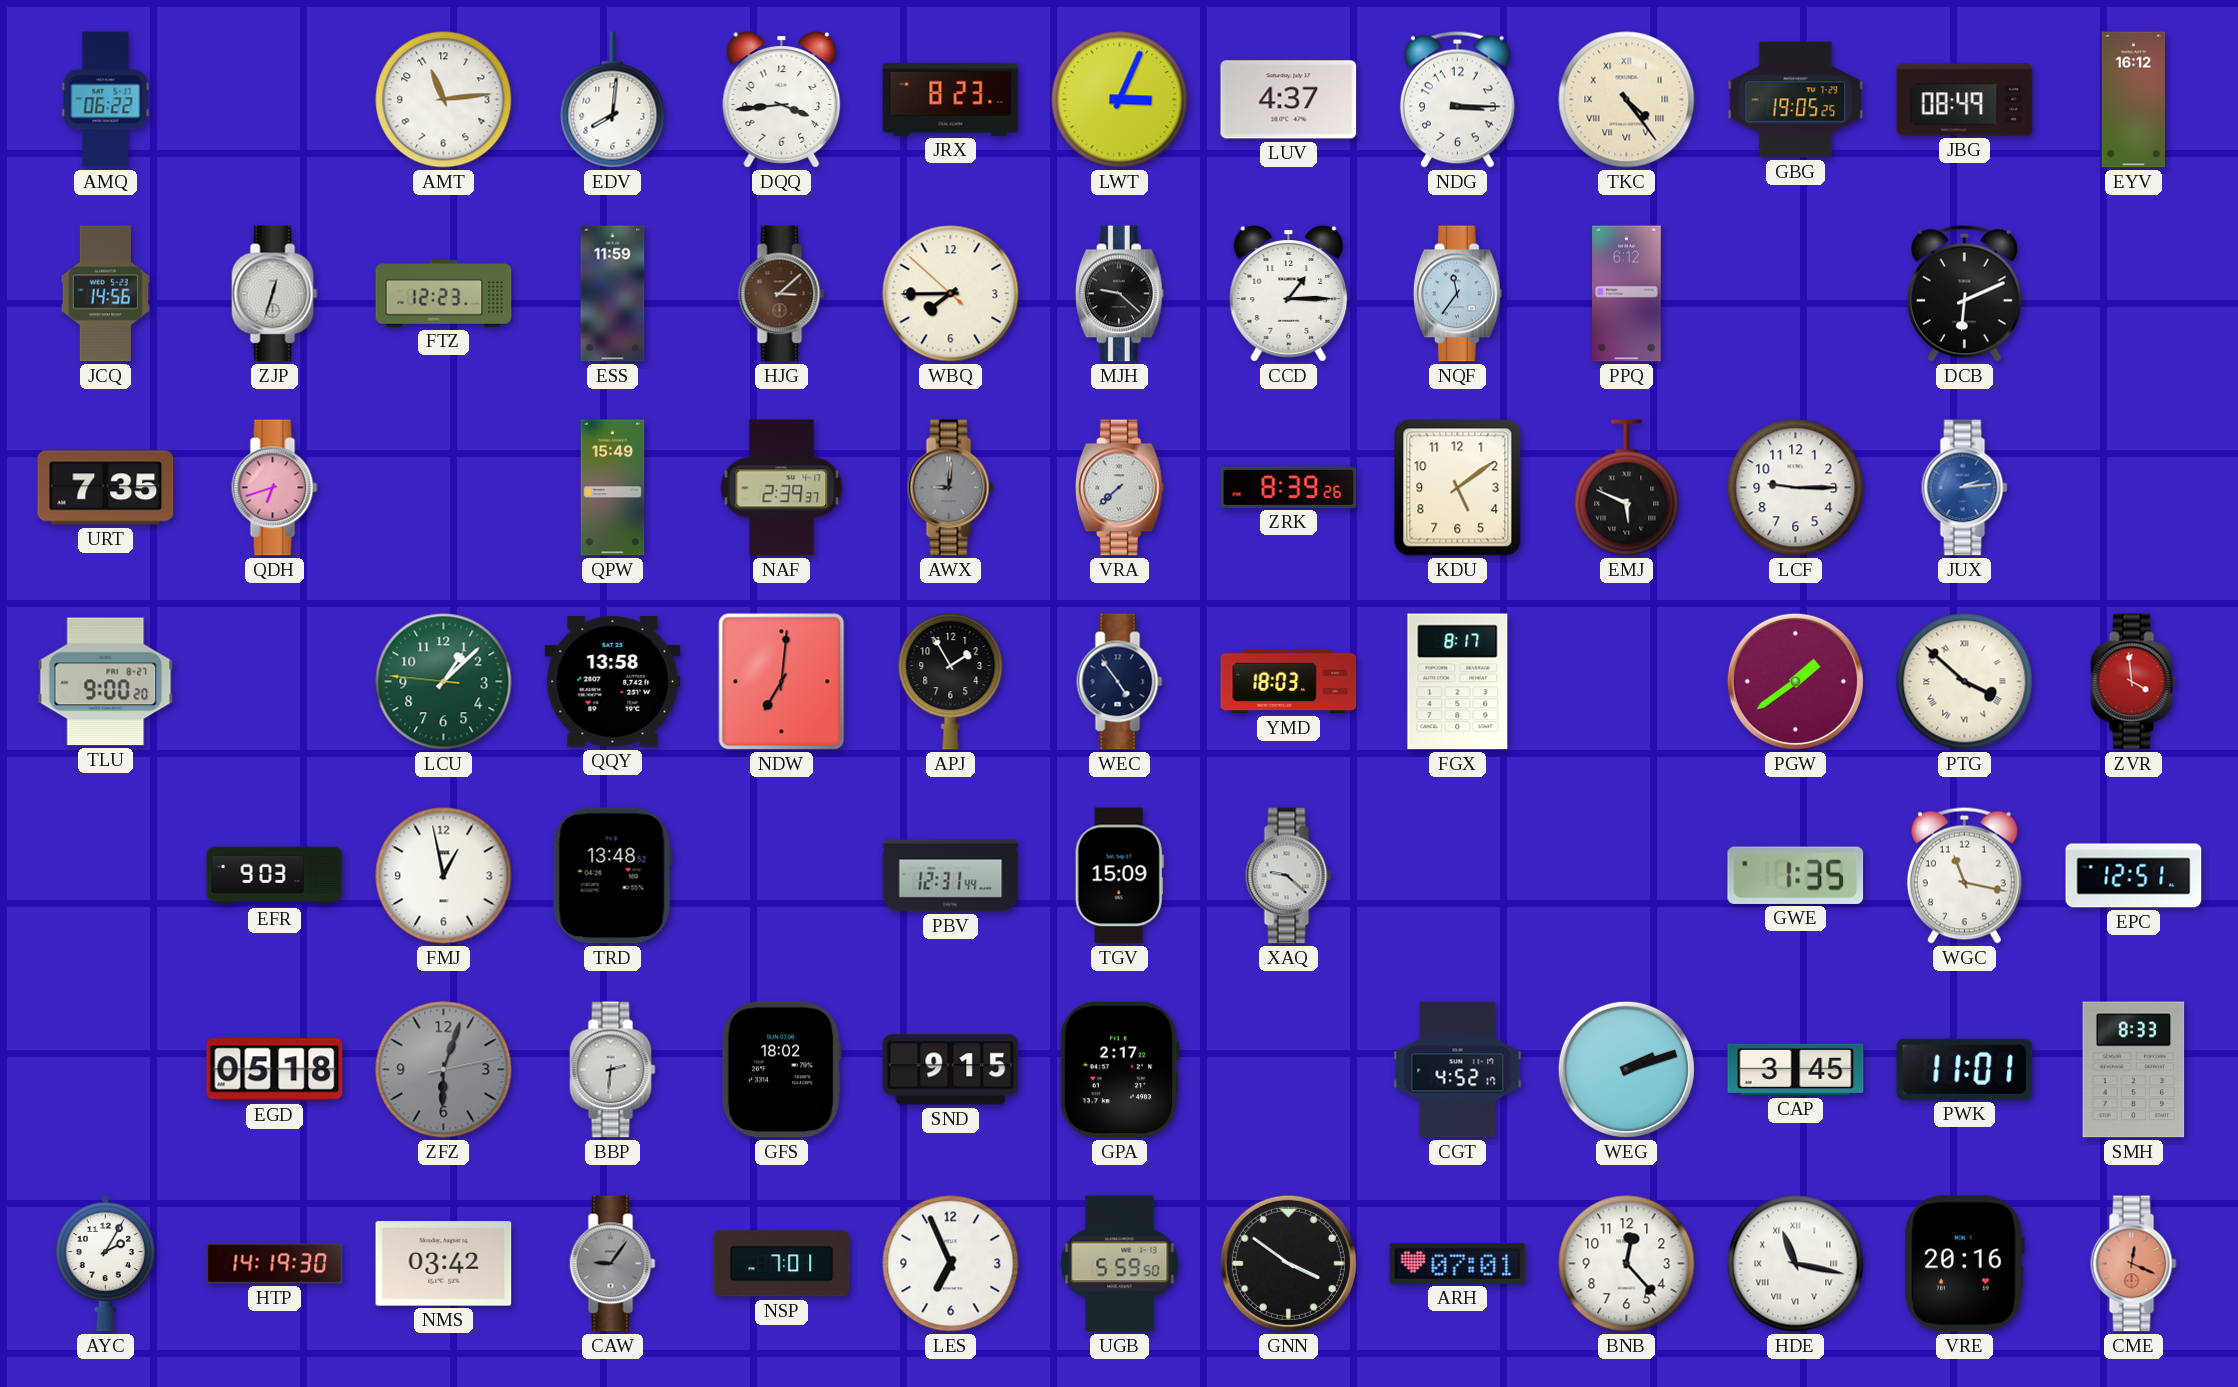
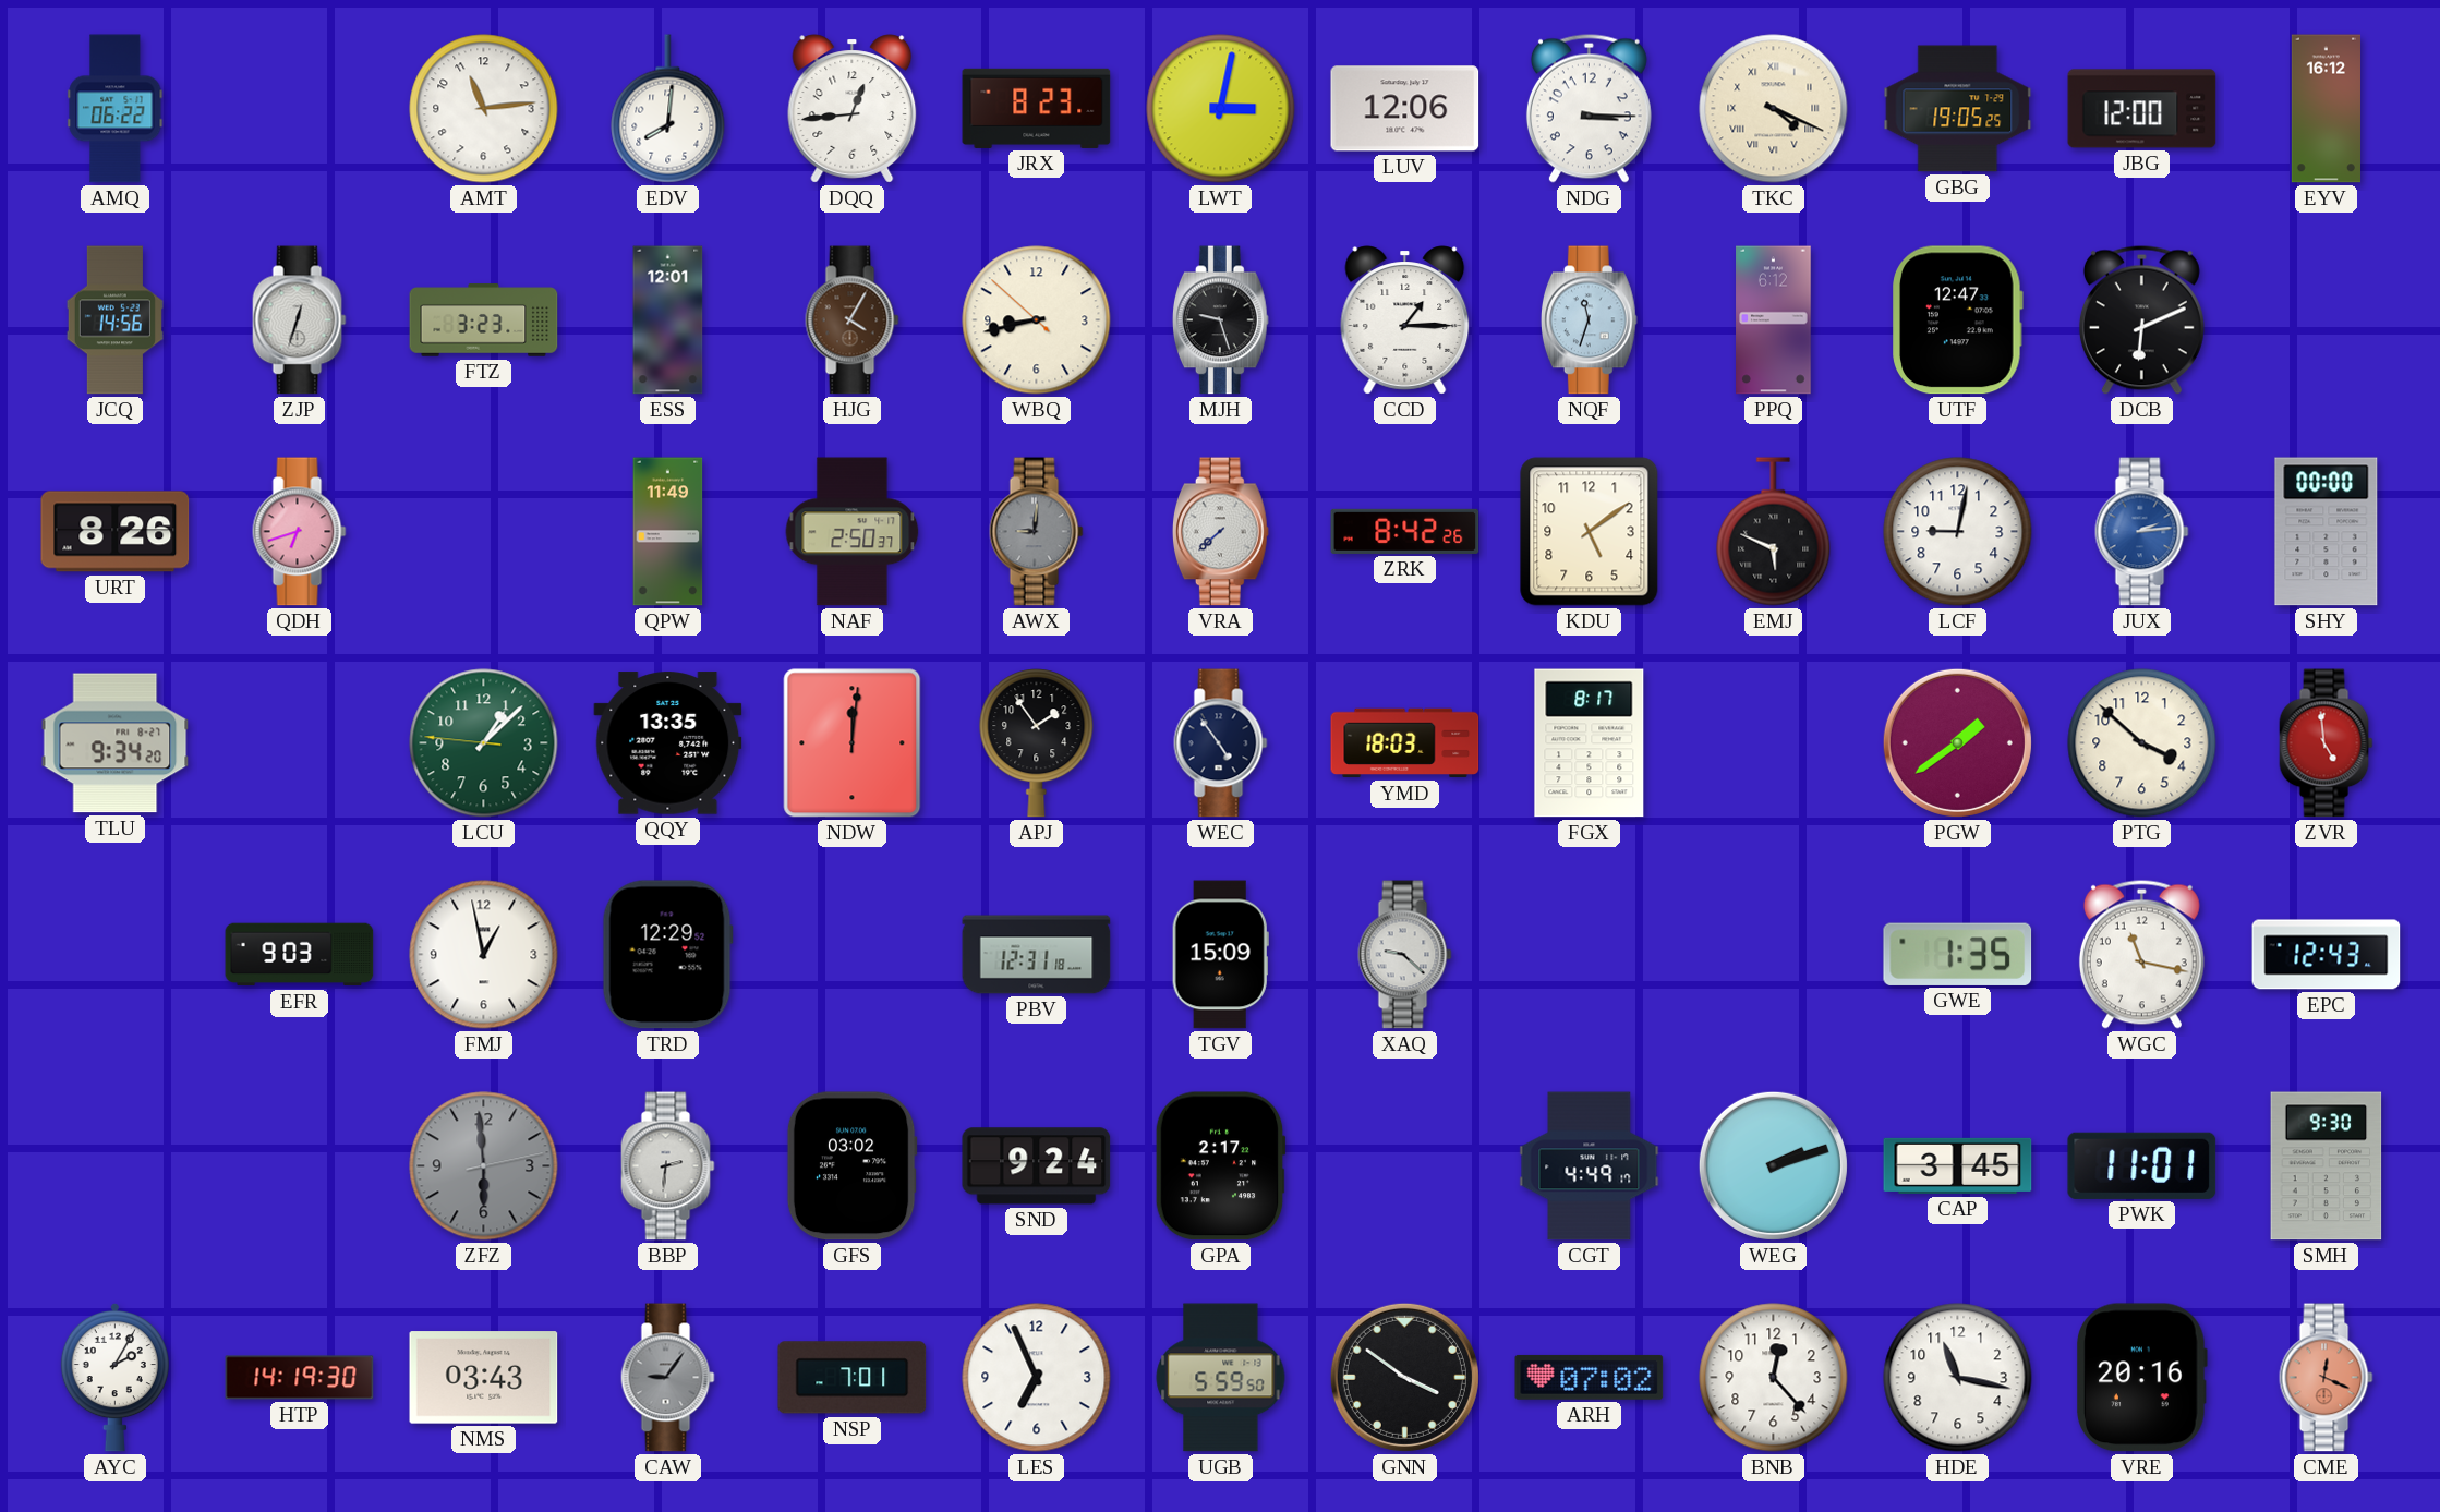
DQQ: 3:44 -> 12:44
LWT: 3:04 -> 3:02
LUV: 4:37 -> 12:06
TKC: 4:24 -> 4:19
JBG: 08:49 -> 12:00
FTZ: 12:23 -> 3:23
ESS: 11:59 -> 12:01
HJG: 3:08 -> 4:05
WBQ: 7:44 -> 8:42
MJH: 9:22 -> 9:27
NQF: 11:36 -> 11:33
UTF: none -> 12:47
URT: 7:35 -> 8:26
QPW: 15:49 -> 11:49
NAF: 2:39 -> 2:50
ZRK: 8:39 -> 8:42
LCF: 9:15 -> 9:02
SHY: none -> 00:00
TLU: 9:00 -> 9:34
QQY: 13:58 -> 13:35
NDW: 7:01 -> 12:01
APJ: 1:55 -> 1:54
PTG numerals: Roman -> Arabic
ZVR: 3:59 -> 4:59
TRD: 13:48 -> 12:29
PBV: 12:31:44 -> 12:31:18
EPC: 12:51 -> 12:43
EGD: 05:18 -> none
ZFZ: 6:03 -> 5:59
GFS: 18:02 -> 03:02
SND: 9:15 -> 9:24
CGT: 4:52 -> 4:49
SMH: 8:33 -> 9:30
NMS: 03:42 -> 03:43
ARH: 07:01 -> 07:02
HDE numerals: Roman -> Arabic
